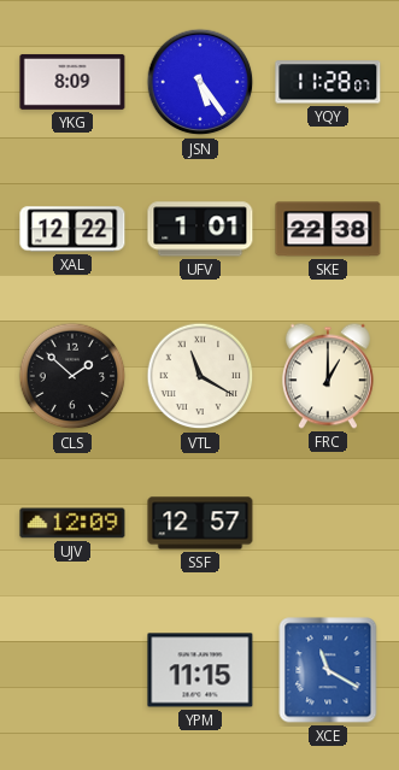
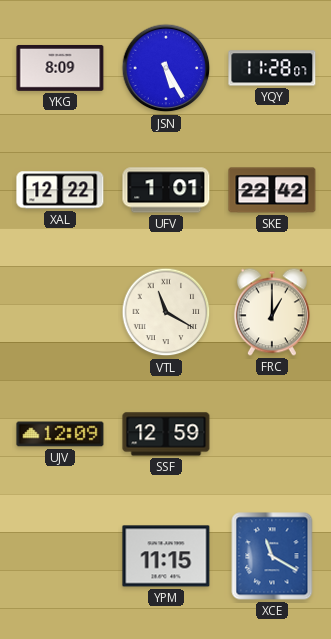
JSN: 5:24 -> 5:25
SKE: 22:38 -> 22:42
CLS: 1:52 -> none
SSF: 12:57 -> 12:59
